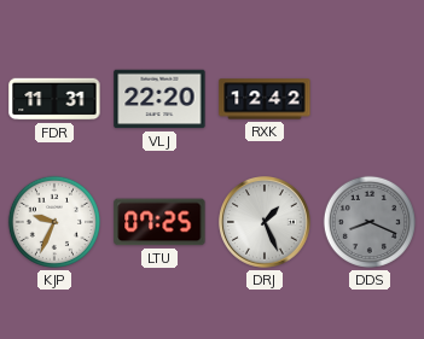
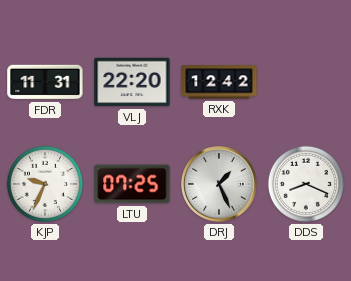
DDS dial: grey -> white
